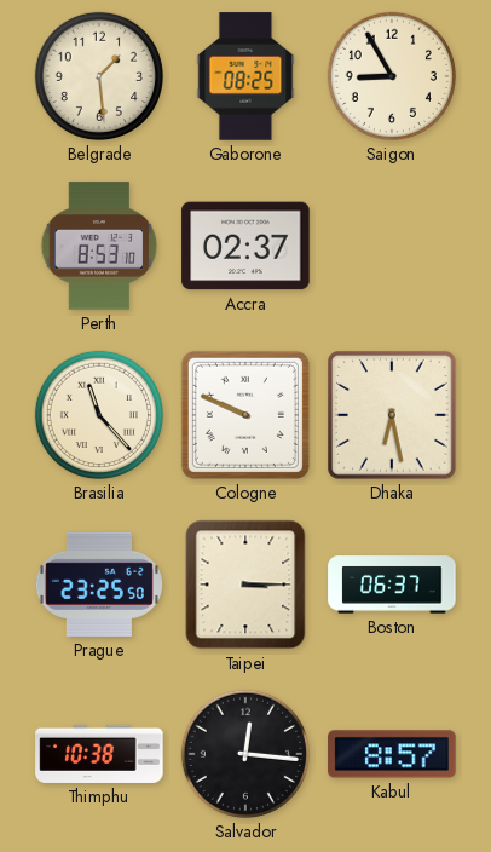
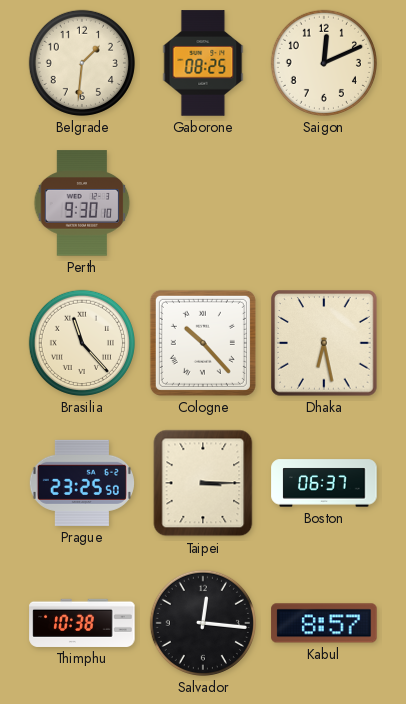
Belgrade: 1:29 -> 1:31
Saigon: 8:55 -> 12:11
Perth: 8:53 -> 9:30
Accra: 02:37 -> none
Cologne: 9:49 -> 10:23
